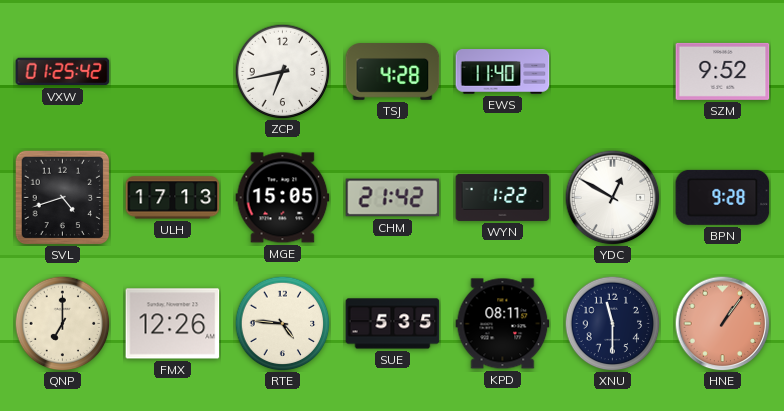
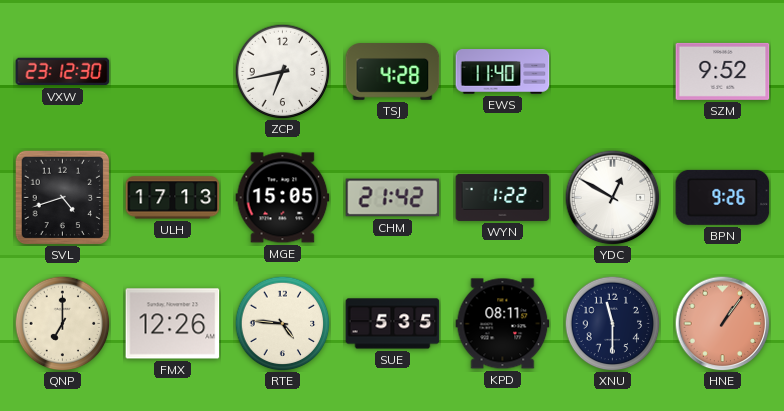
VXW: 01:25 -> 23:12
BPN: 9:28 -> 9:26
